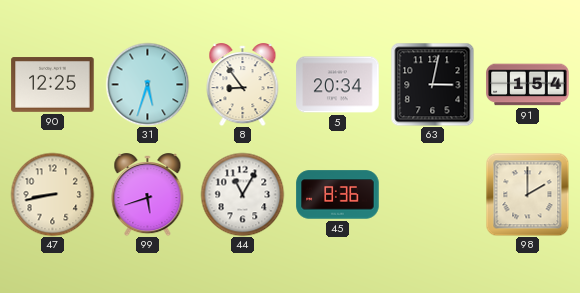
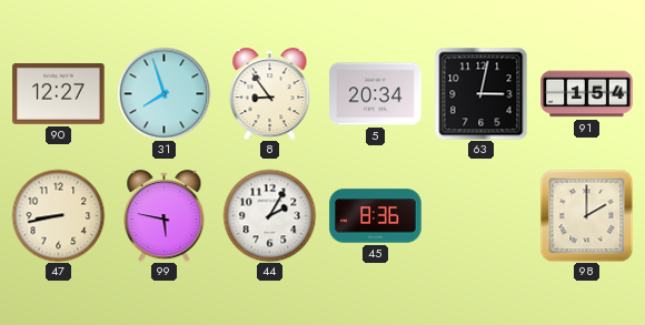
90: 12:25 -> 12:27
31: 5:33 -> 7:57
99: 5:42 -> 5:47
44: 11:05 -> 2:05
